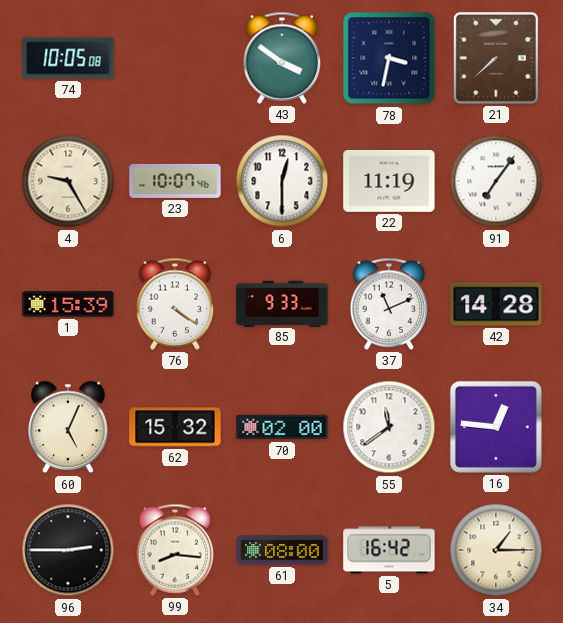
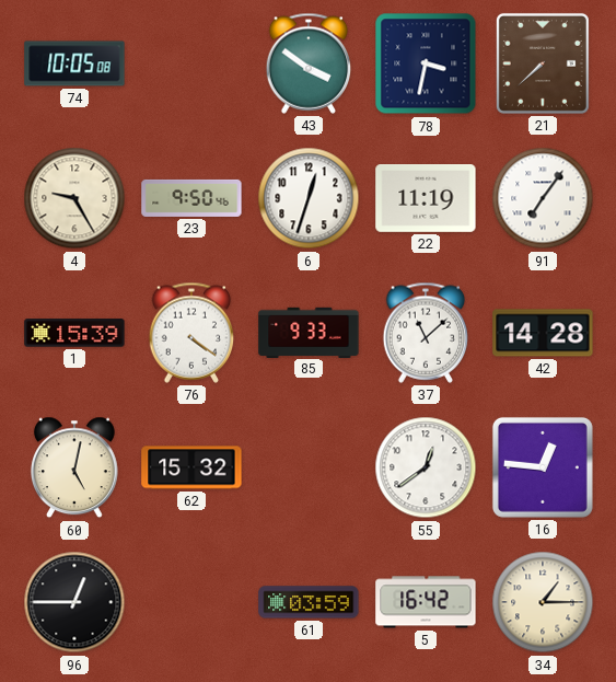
23: 10:07 -> 9:50
6: 12:30 -> 12:33
37: 11:11 -> 11:08
60: 5:04 -> 5:02
70: 02:00 -> none
55: 11:39 -> 12:39
96: 2:45 -> 12:45
99: 8:16 -> none
61: 08:00 -> 03:59
